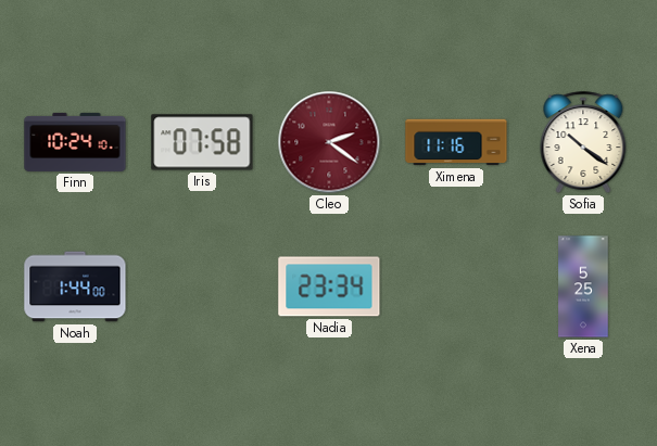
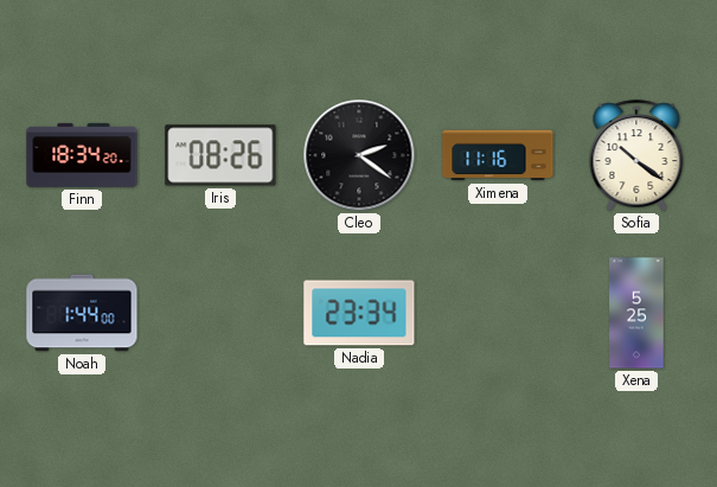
Finn: 10:24 -> 18:34
Iris: 07:58 -> 08:26
Cleo dial: burgundy -> black
